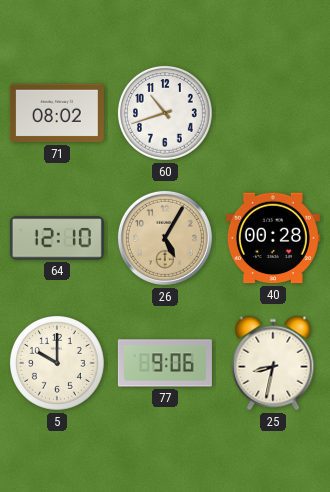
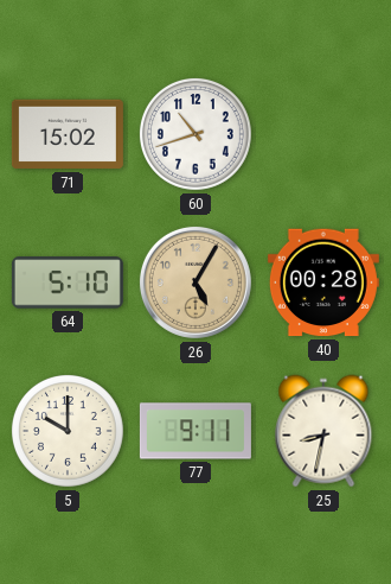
71: 08:02 -> 15:02
64: 12:10 -> 5:10
77: 9:06 -> 9:11
